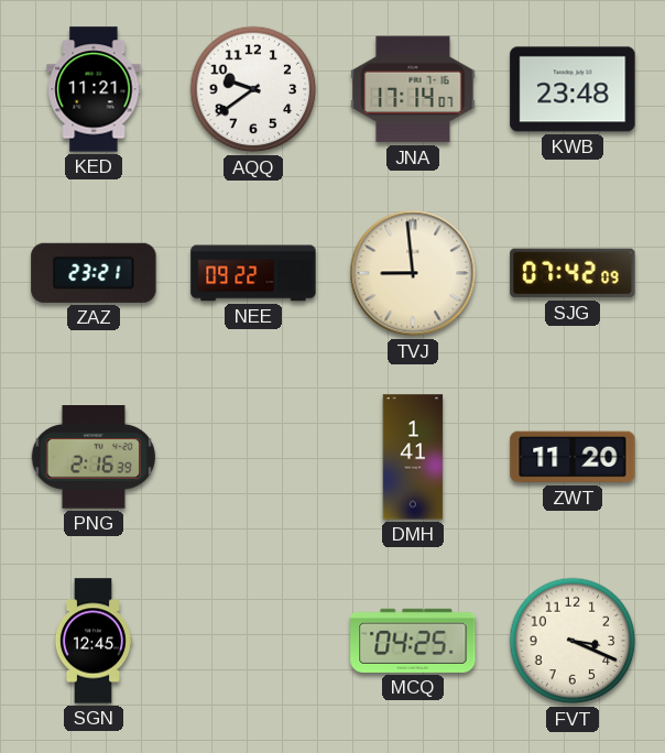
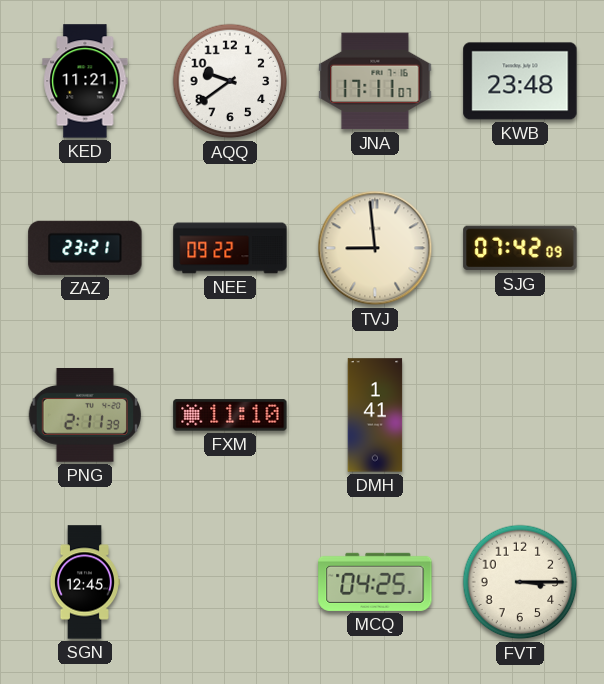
JNA: 17:14 -> 17:11
PNG: 2:16 -> 2:11
FXM: none -> 11:10
ZWT: 11:20 -> none
FVT: 3:19 -> 3:15
